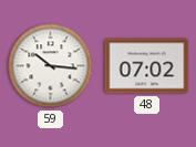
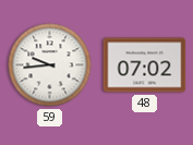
59: 10:16 -> 9:44
